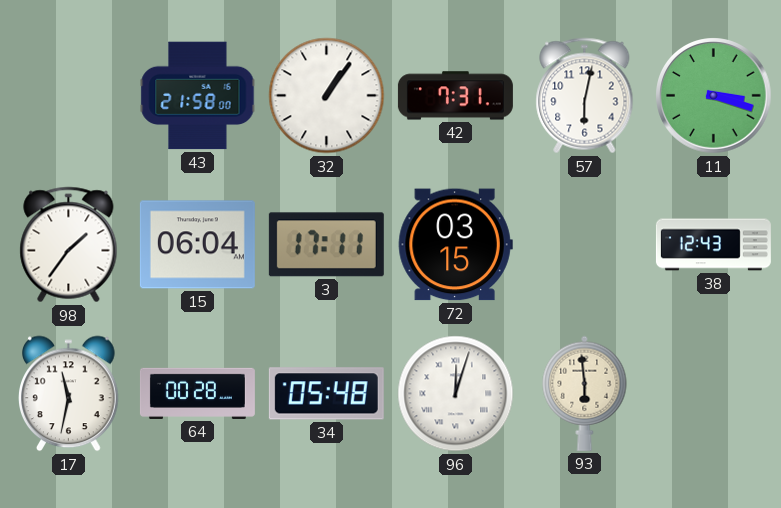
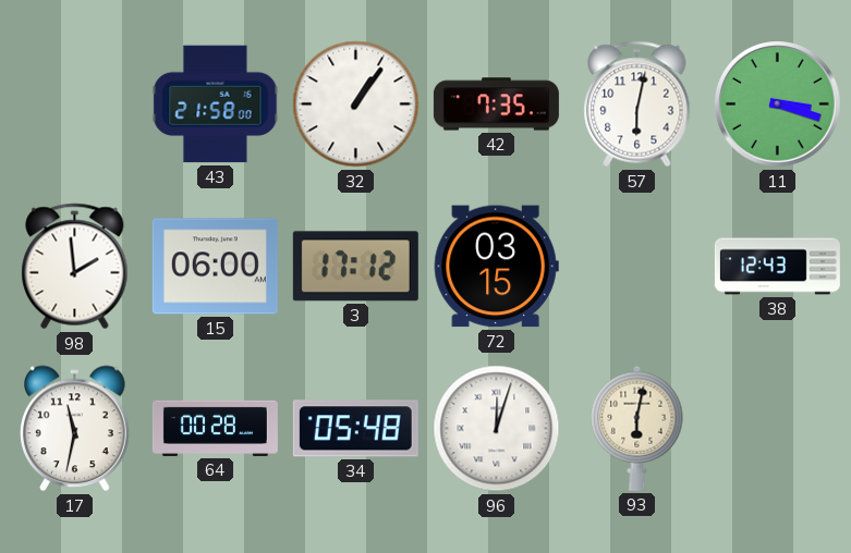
42: 7:31 -> 7:35
98: 1:36 -> 1:59
15: 06:04 -> 06:00
3: 17:11 -> 17:12
93: 5:59 -> 6:02
